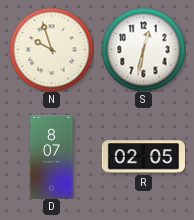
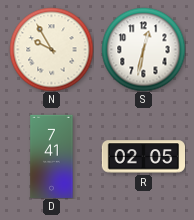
N: 9:57 -> 9:55
D: 8:07 -> 7:41
